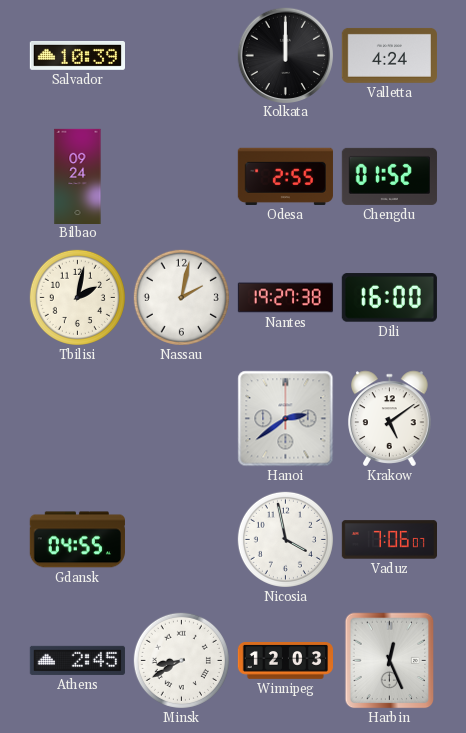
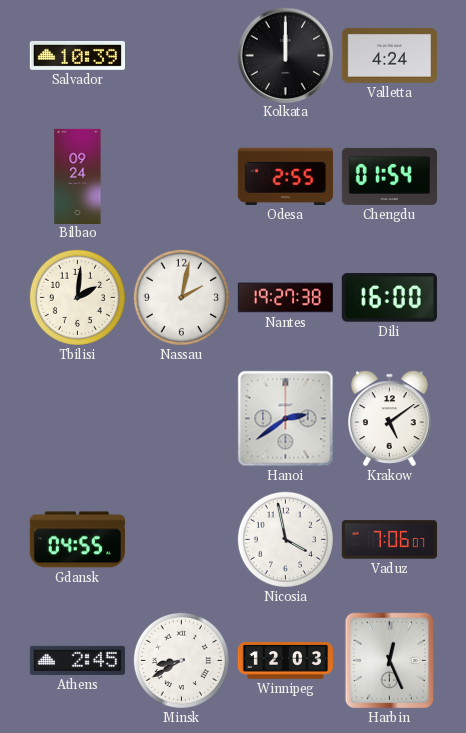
Chengdu: 01:52 -> 01:54
Tbilisi: 2:02 -> 2:01
